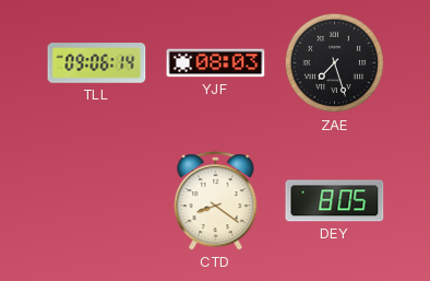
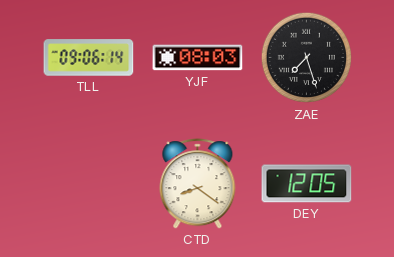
DEY: 8:05 -> 12:05
